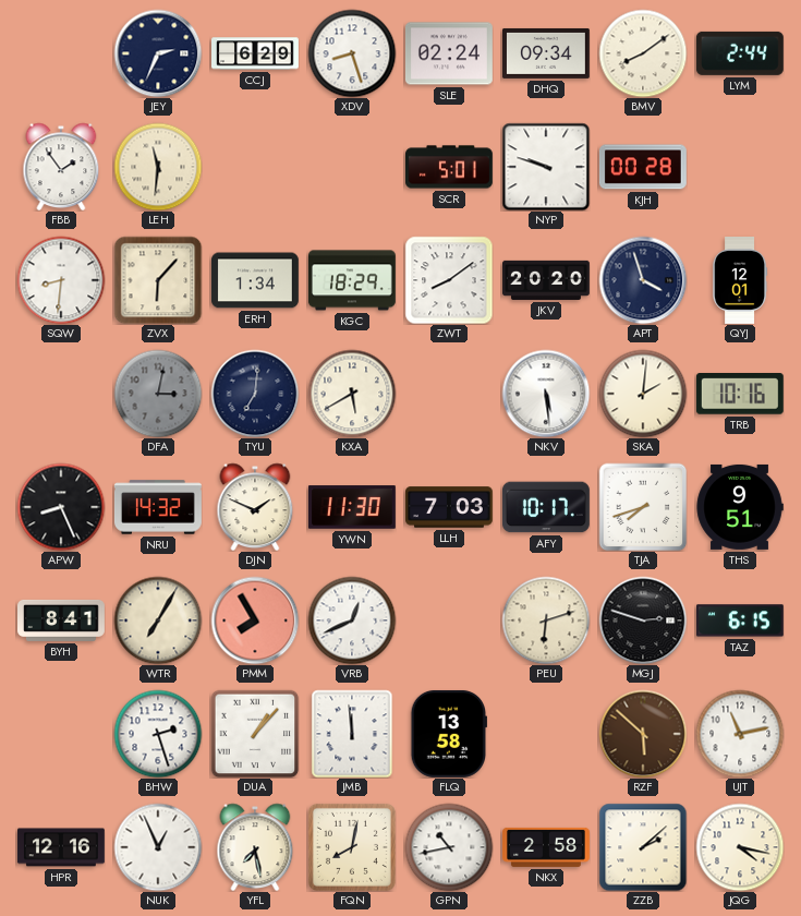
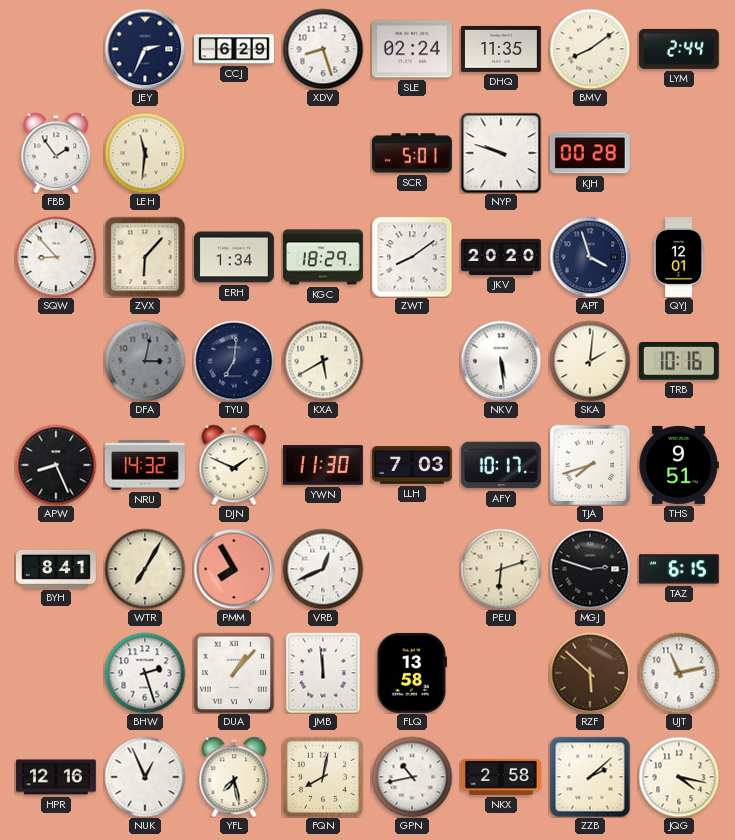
DHQ: 09:34 -> 11:35
SQW: 8:31 -> 8:53
